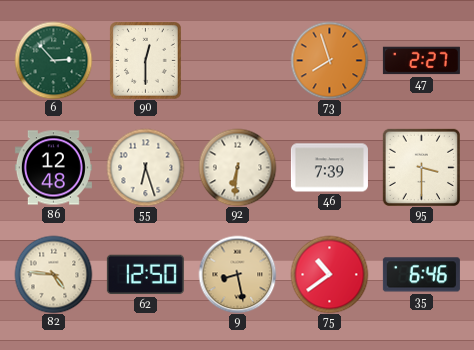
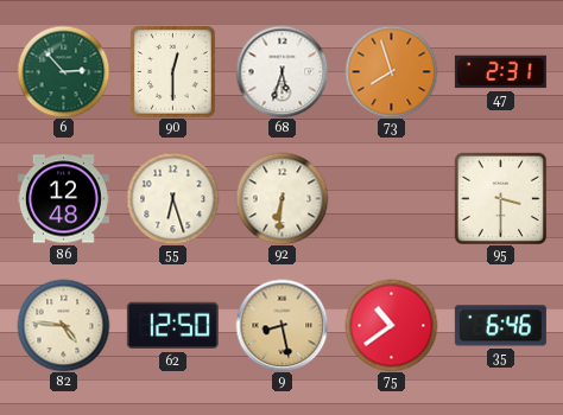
68: none -> 5:33
47: 2:27 -> 2:31
46: 7:39 -> none
